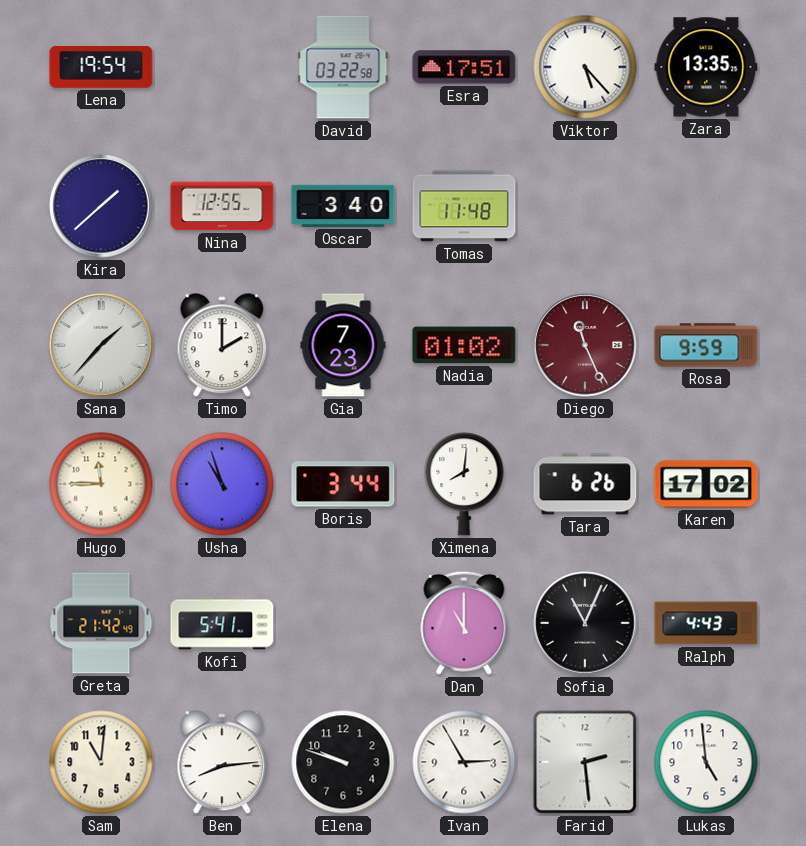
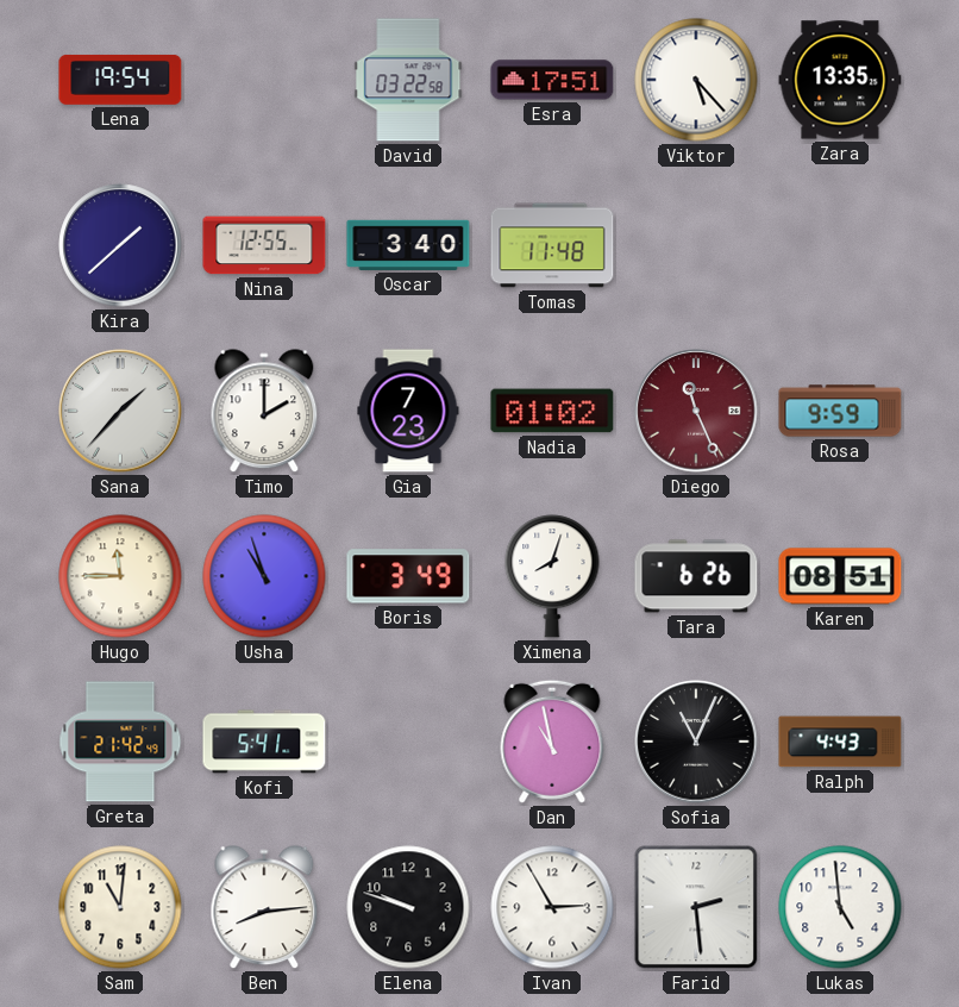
Boris: 3:44 -> 3:49
Ximena: 8:01 -> 8:03
Karen: 17:02 -> 08:51
Dan: 11:00 -> 10:58
